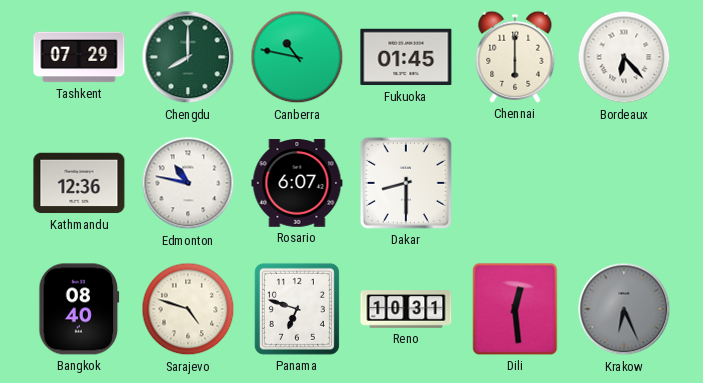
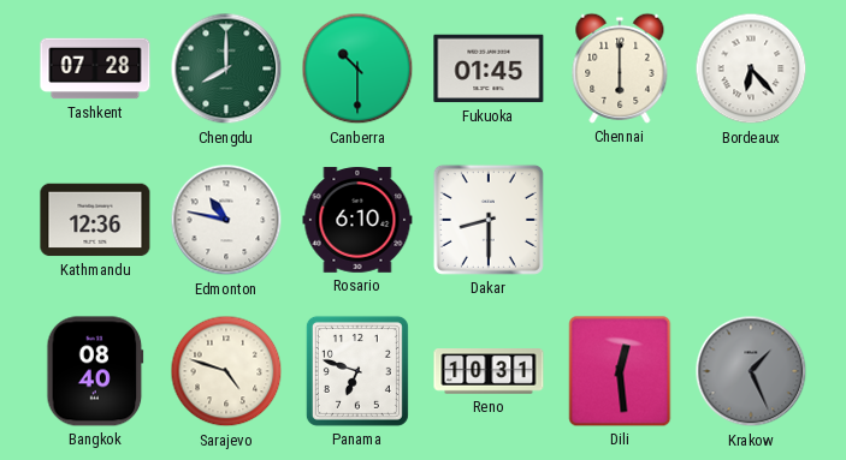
Tashkent: 07:29 -> 07:28
Canberra: 10:47 -> 10:30
Rosario: 6:07 -> 6:10
Krakow: 6:26 -> 1:26
